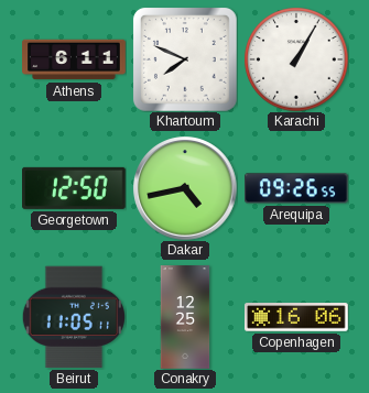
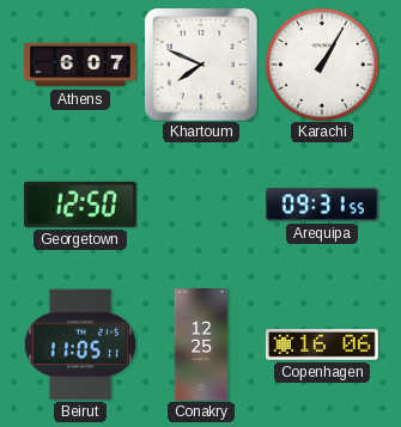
Athens: 6:11 -> 6:07
Dakar: 4:43 -> none
Arequipa: 09:26 -> 09:31
